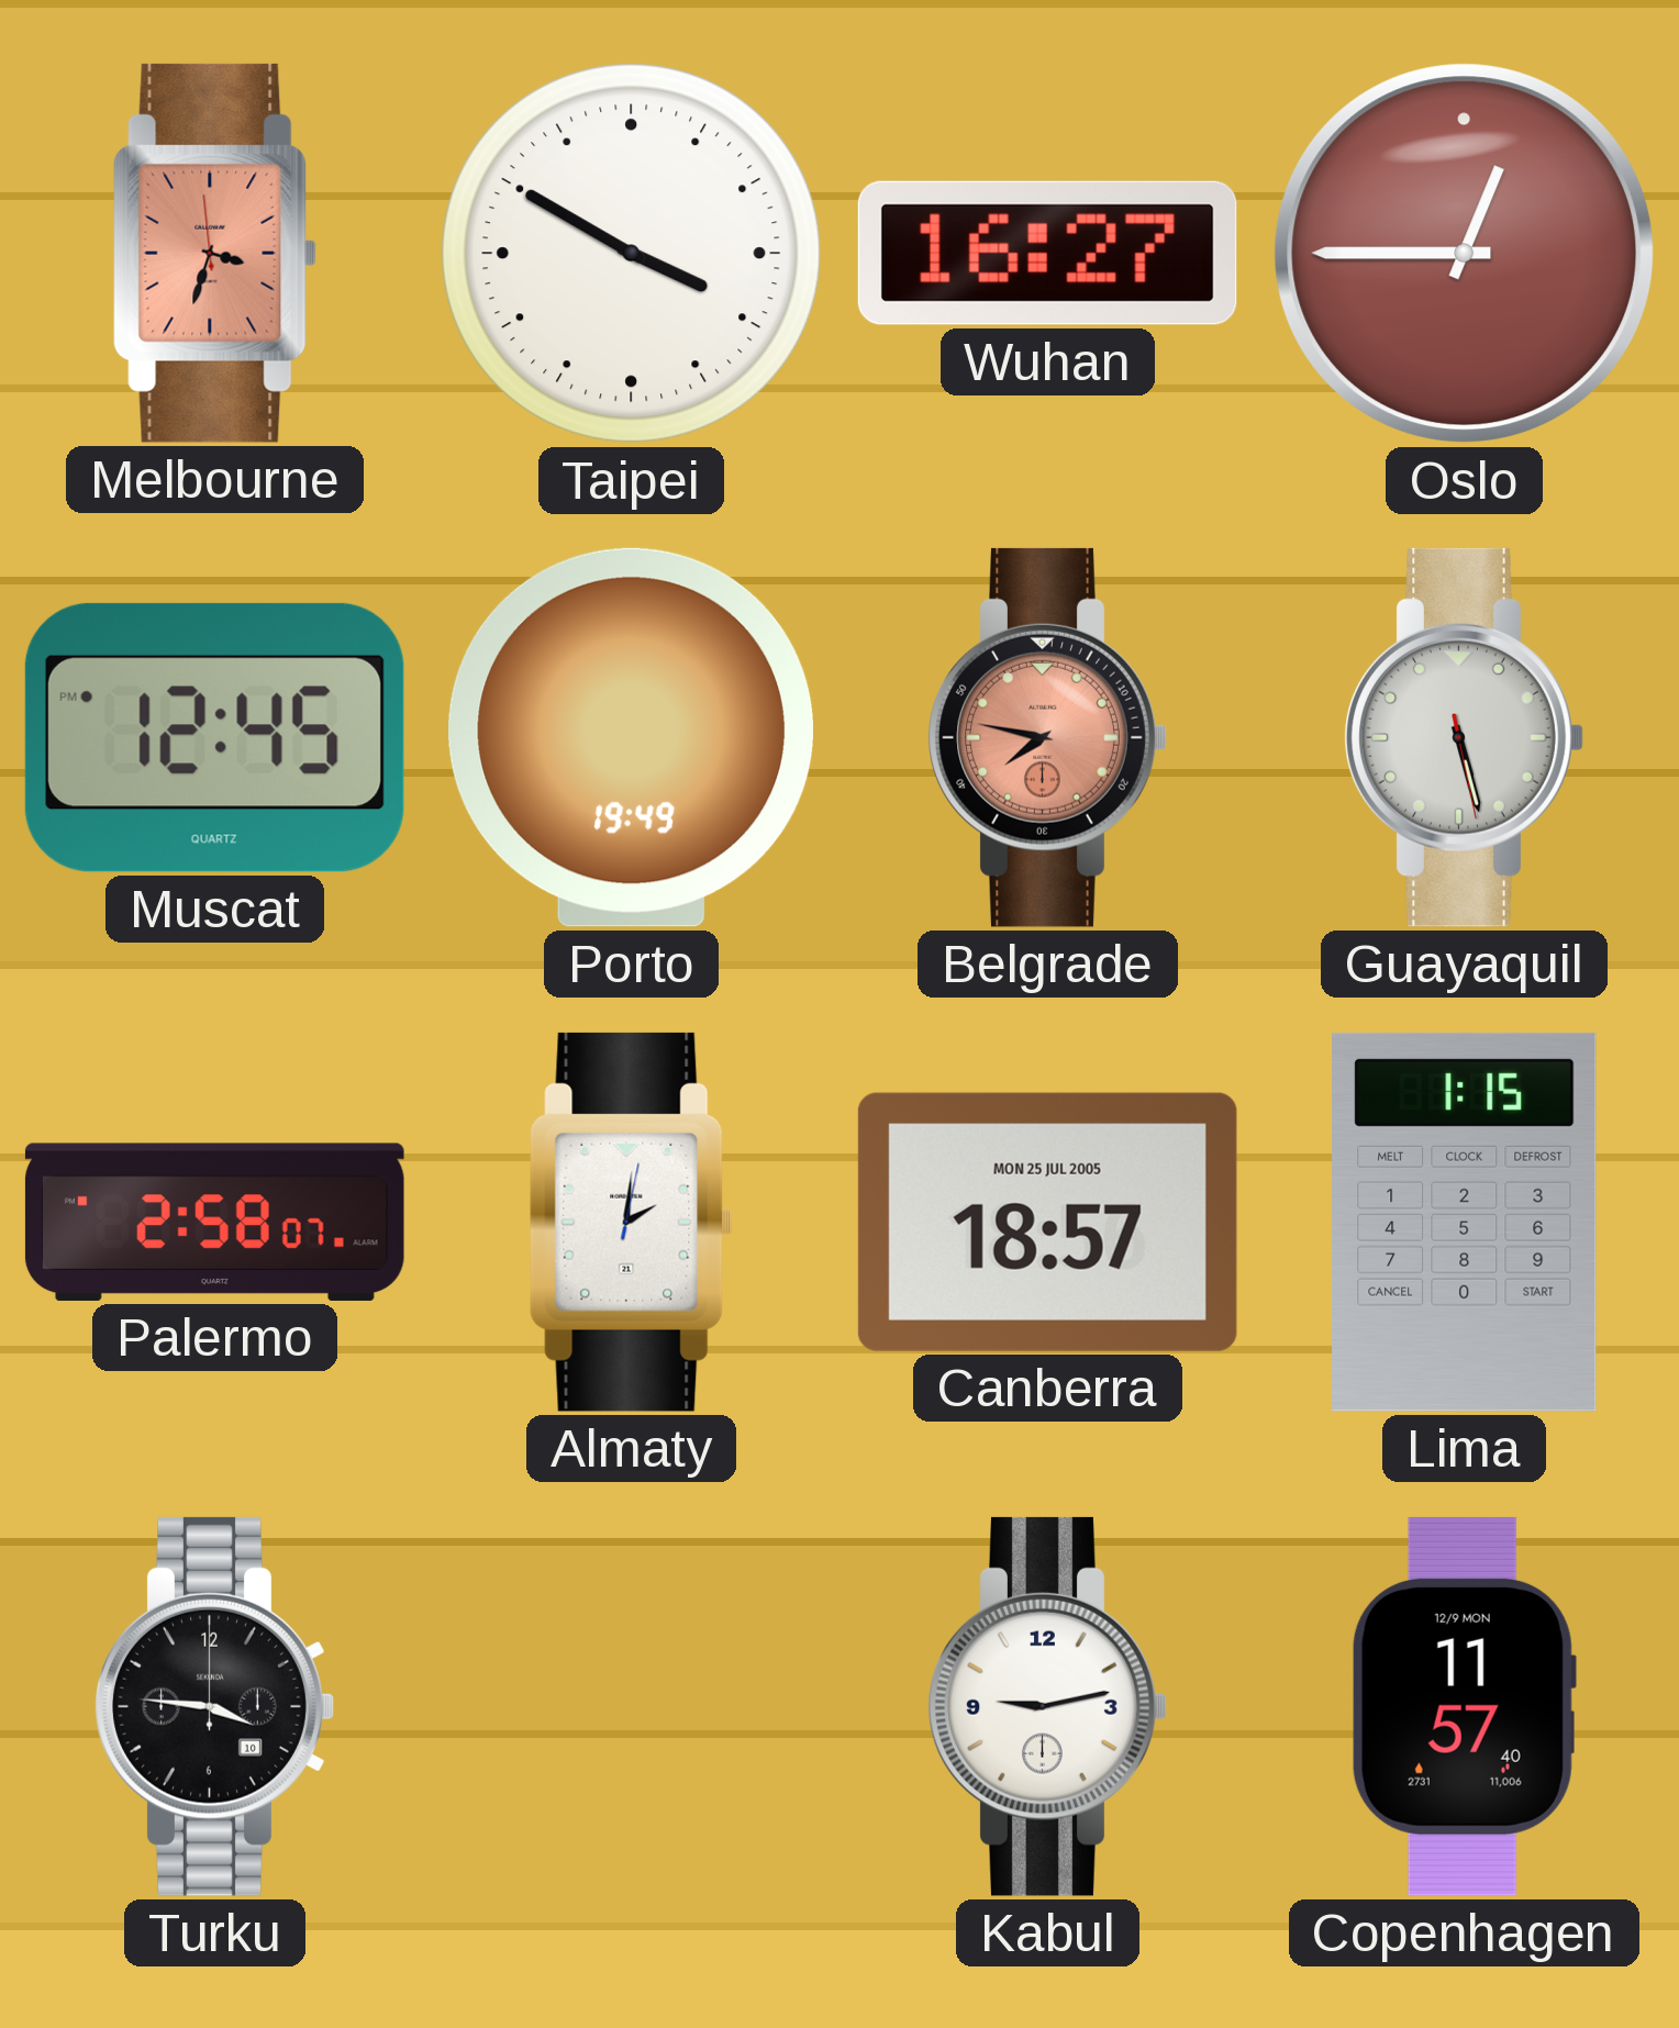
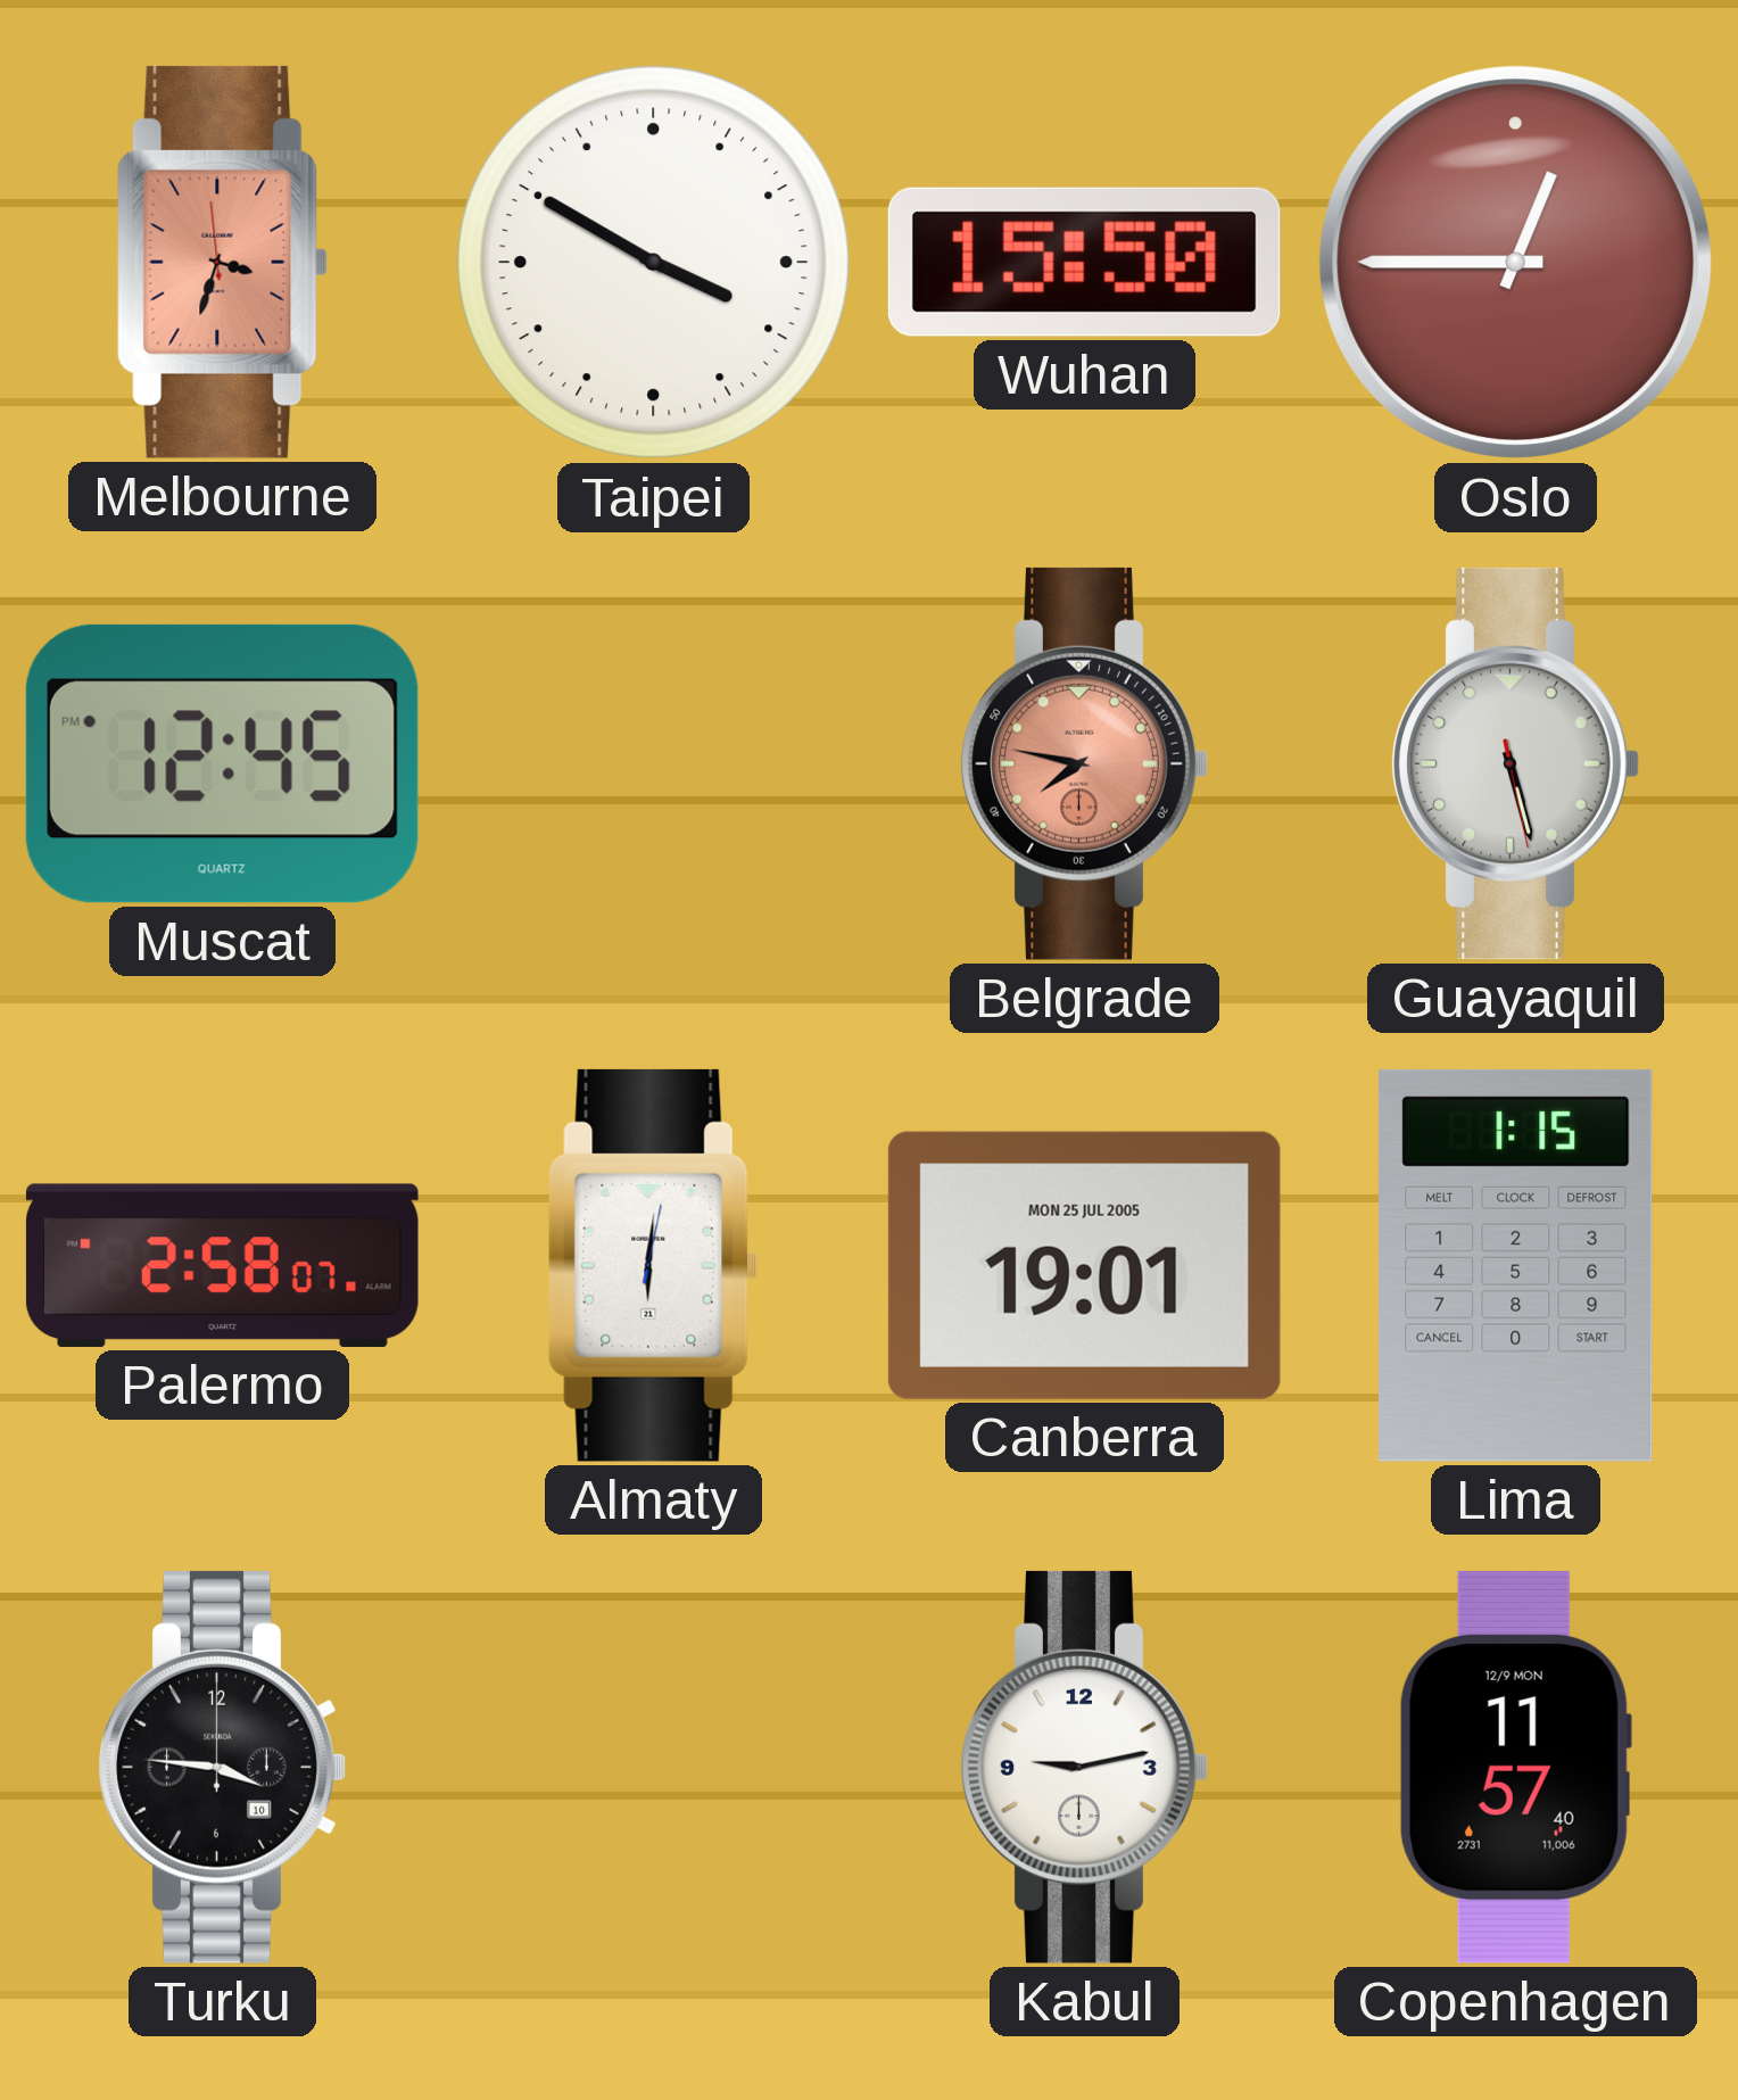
Wuhan: 16:27 -> 15:50
Porto: 19:49 -> none
Almaty: 2:01 -> 6:01
Canberra: 18:57 -> 19:01
